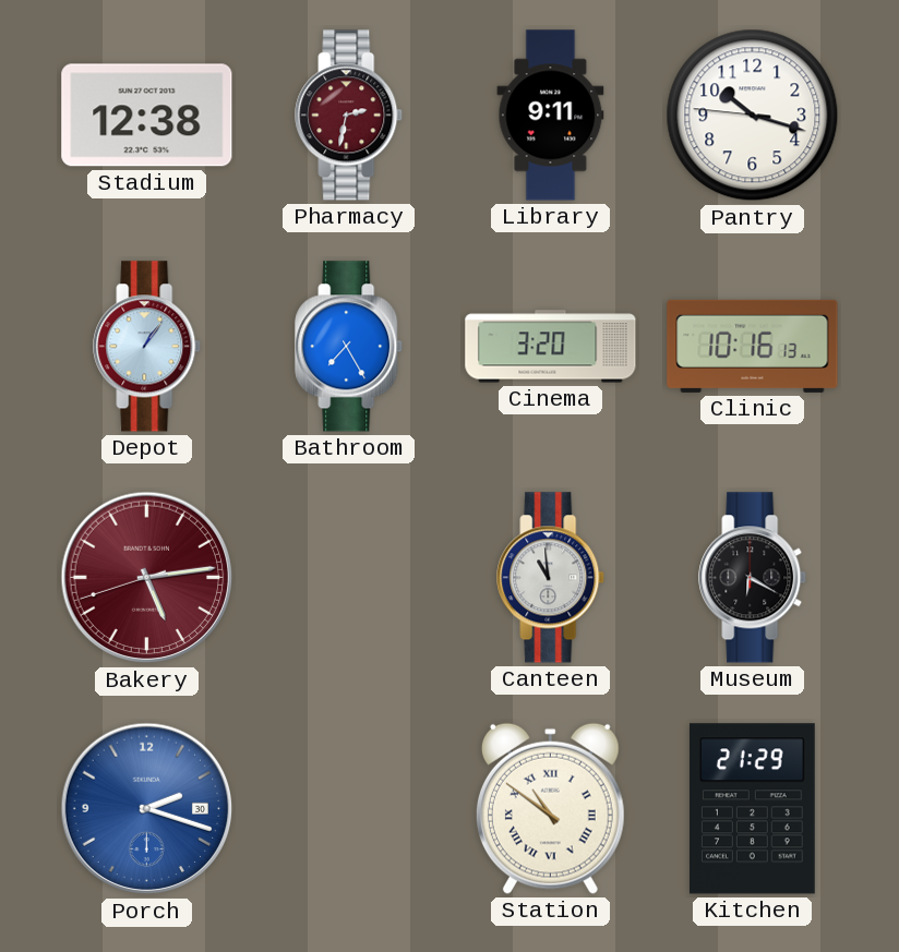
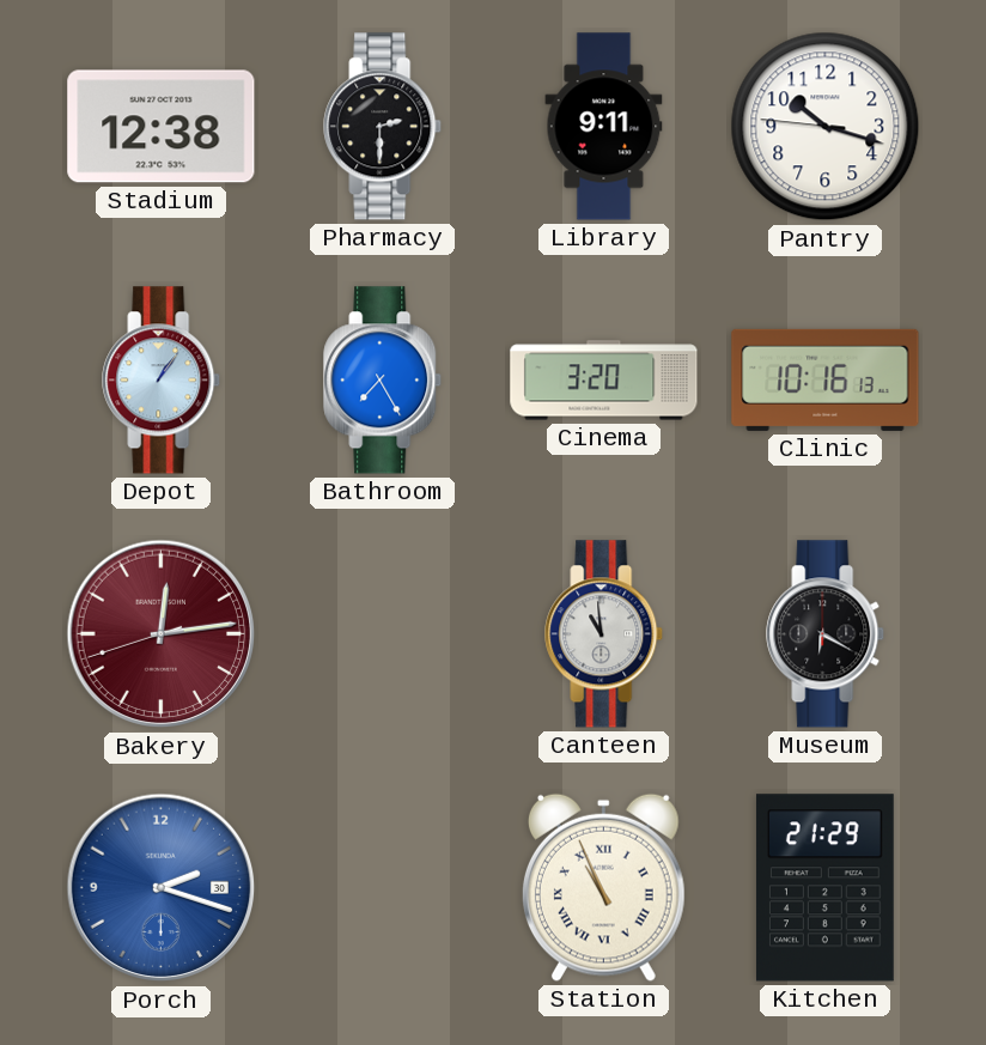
Pharmacy: 2:32 -> 2:30
Pharmacy dial: burgundy -> black
Bakery: 5:13 -> 12:13
Station: 10:51 -> 10:56
